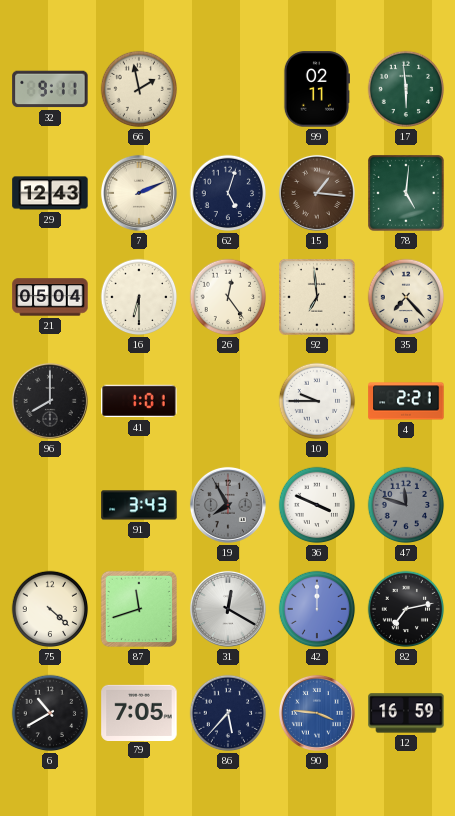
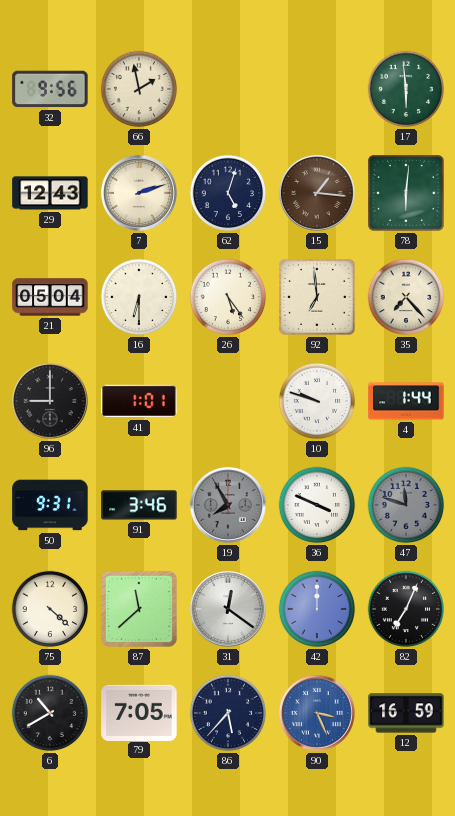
32: 9:11 -> 9:56
99: 02:11 -> none
7: 2:11 -> 2:12
78: 5:01 -> 6:01
26: 12:24 -> 5:24
96: 8:00 -> 9:00
10: 9:45 -> 9:48
4: 2:21 -> 1:44
50: none -> 9:31
91: 3:43 -> 3:46
87: 11:42 -> 11:38
31: 12:20 -> 12:21
82: 7:13 -> 7:04
90: 3:46 -> 3:26
